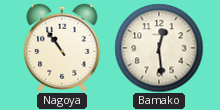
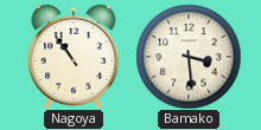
Bamako: 12:29 -> 3:29
